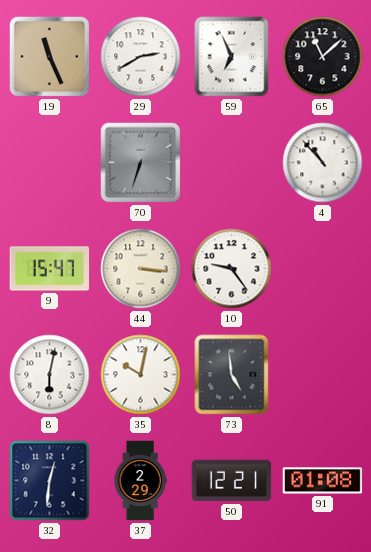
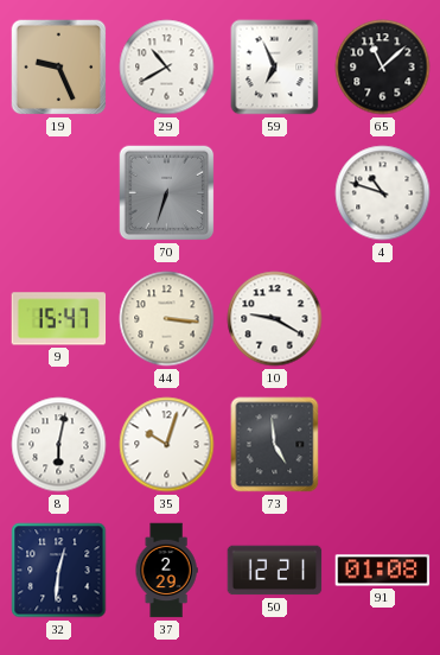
19: 11:26 -> 9:26
29: 2:40 -> 10:40
4: 10:53 -> 10:48
10: 9:24 -> 9:20
35: 10:02 -> 10:03
